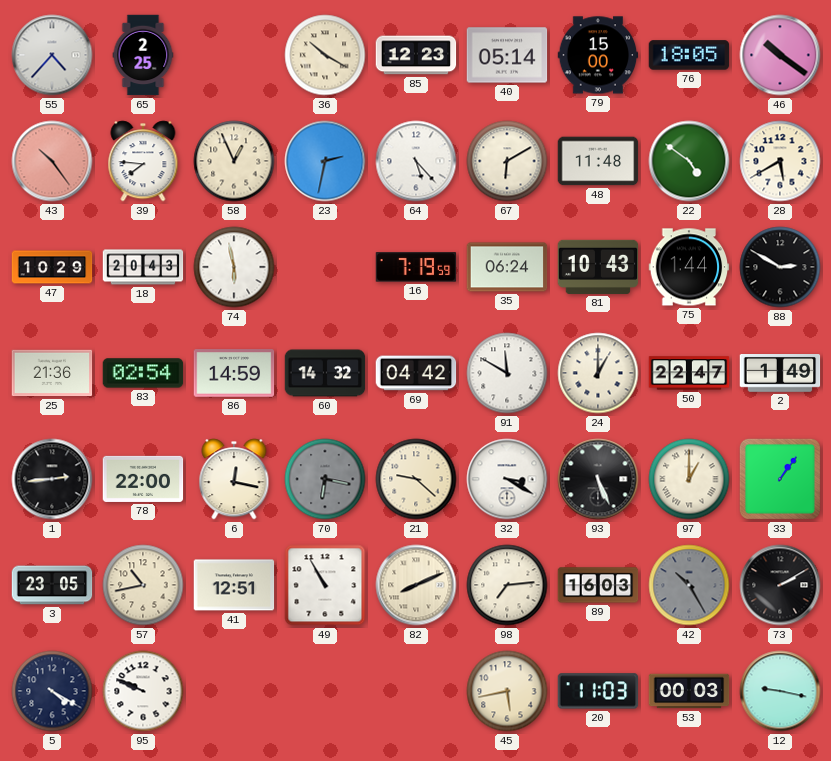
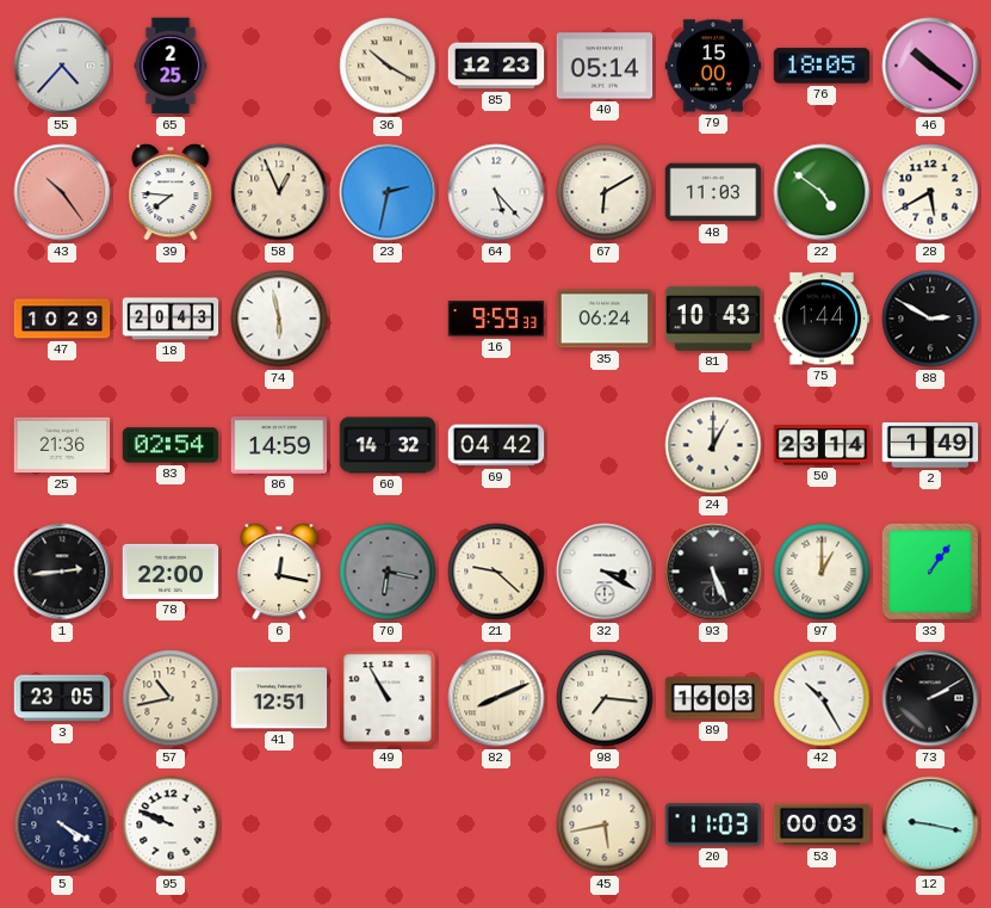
48: 11:48 -> 11:03
16: 7:19 -> 9:59
91: 11:50 -> none
50: 22:47 -> 23:14
98: 7:14 -> 7:16
42 dial: grey -> white
